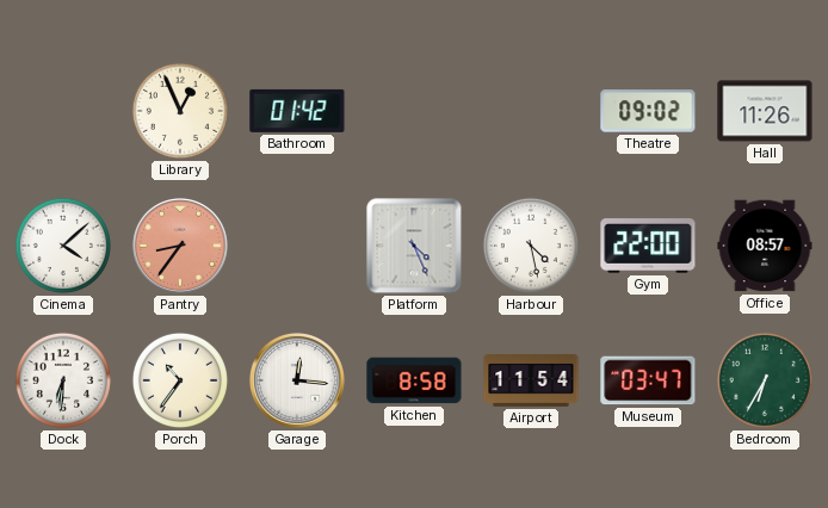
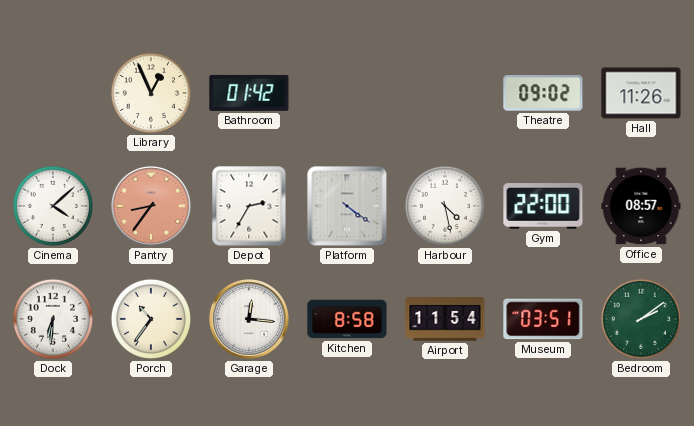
Depot: none -> 2:35
Platform: 4:26 -> 4:21
Museum: 03:47 -> 03:51
Bedroom: 6:35 -> 2:09
